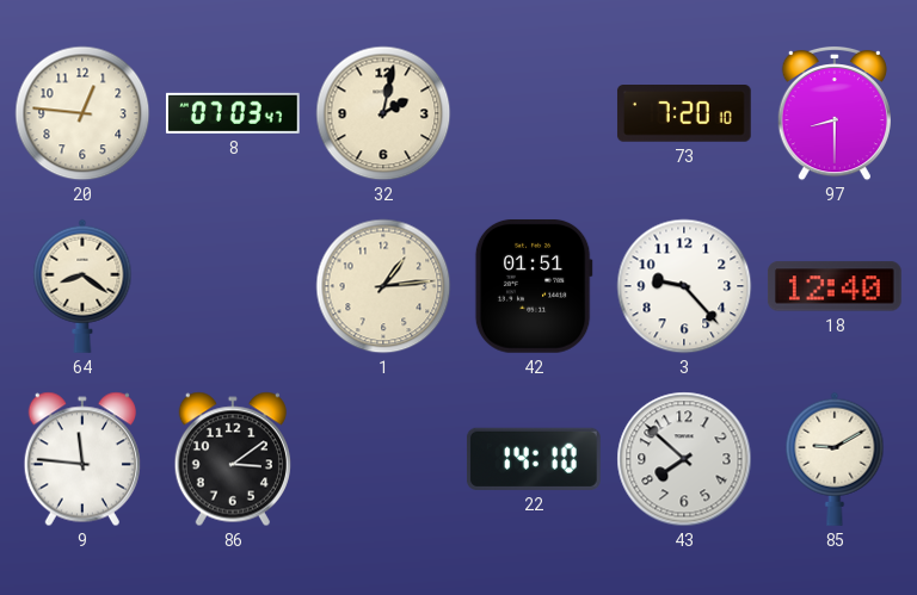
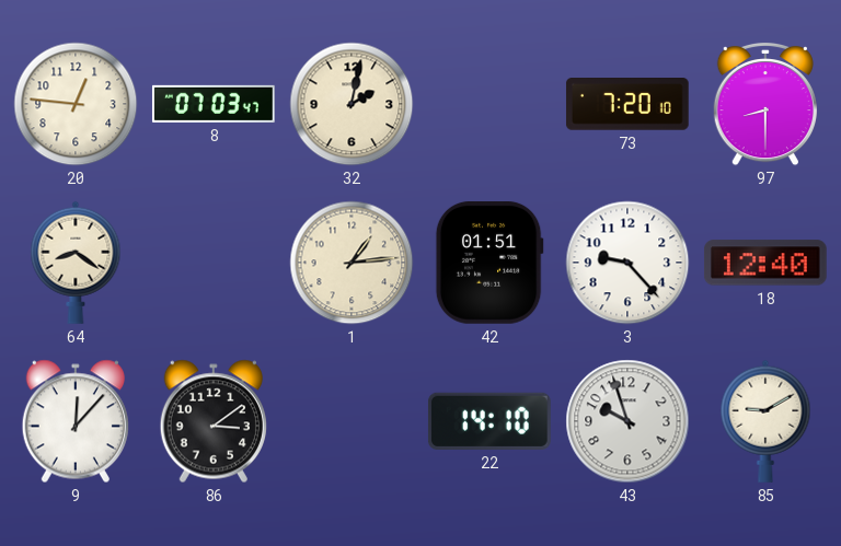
9: 11:46 -> 12:07
43: 7:52 -> 9:57
